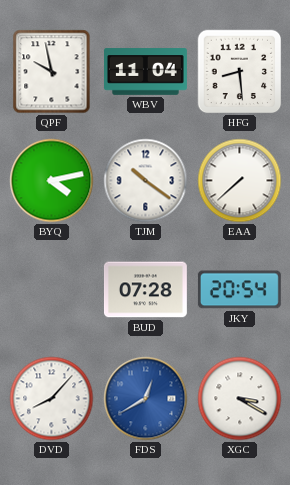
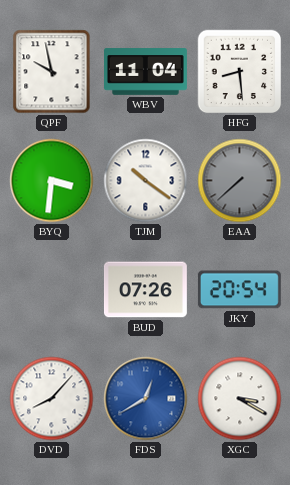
BYQ: 4:13 -> 3:31
EAA dial: white -> grey
BUD: 07:28 -> 07:26
